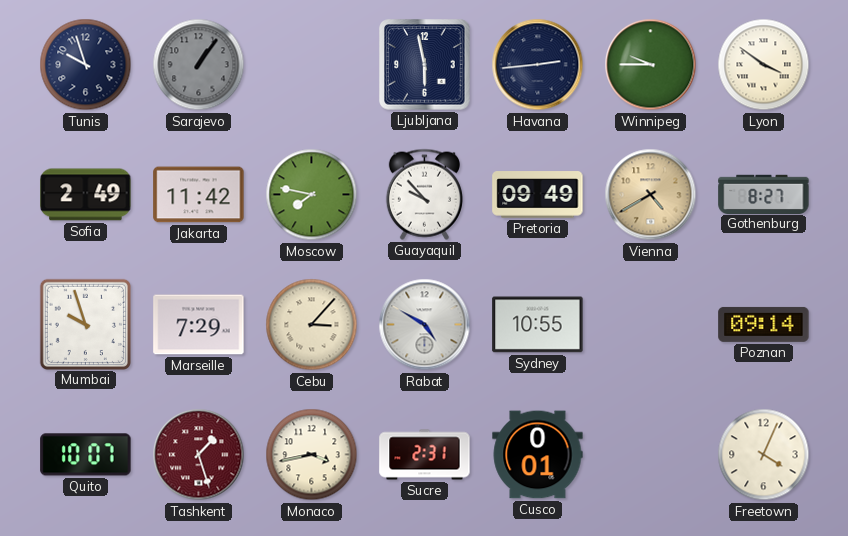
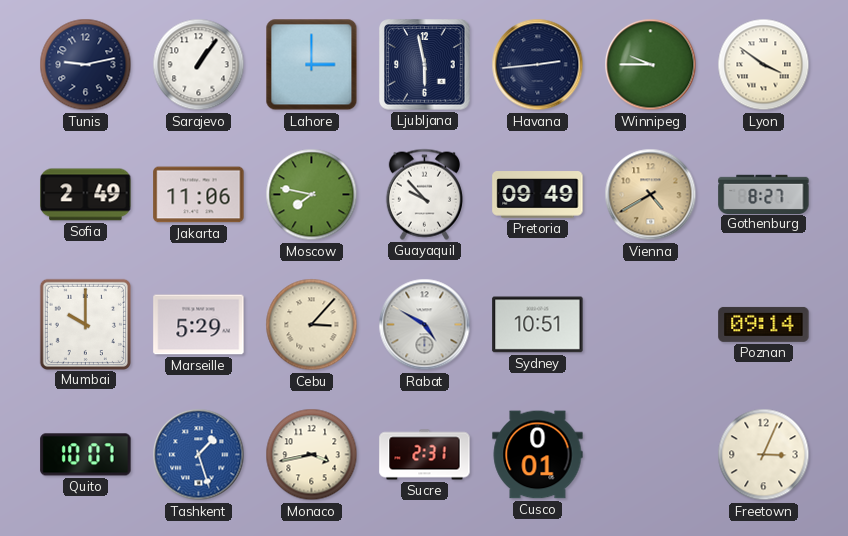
Tunis: 9:57 -> 9:13
Sarajevo dial: grey -> white
Lahore: none -> 3:00
Jakarta: 11:42 -> 11:06
Mumbai: 9:57 -> 10:00
Marseille: 7:29 -> 5:29
Sydney: 10:55 -> 10:51
Tashkent dial: burgundy -> blue
Freetown: 4:04 -> 3:04
